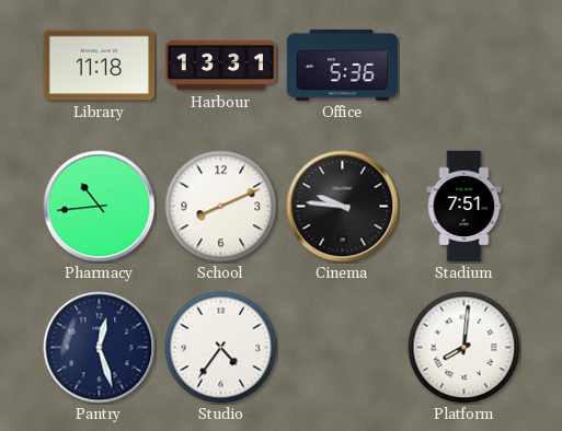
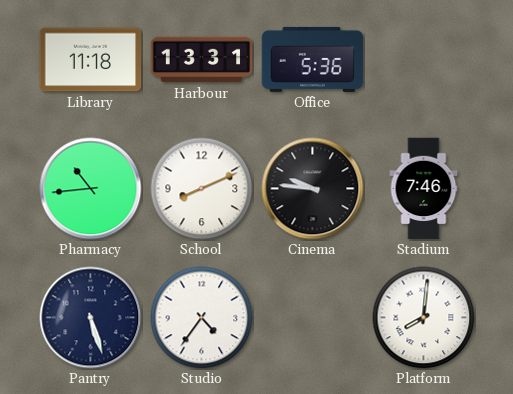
Stadium: 7:51 -> 7:46
Pantry: 12:27 -> 5:27
